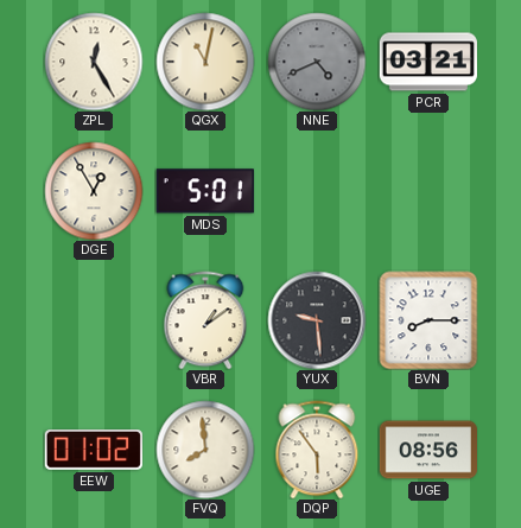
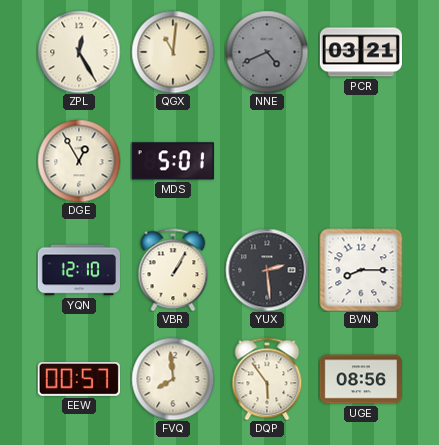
QGX: 11:02 -> 11:01
YQN: none -> 12:10
VBR: 1:09 -> 1:05
YUX: 9:29 -> 2:29
EEW: 01:02 -> 00:57
